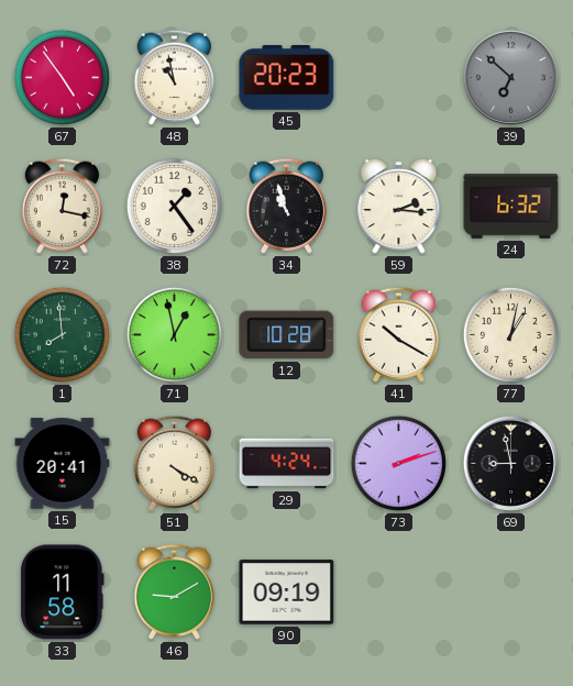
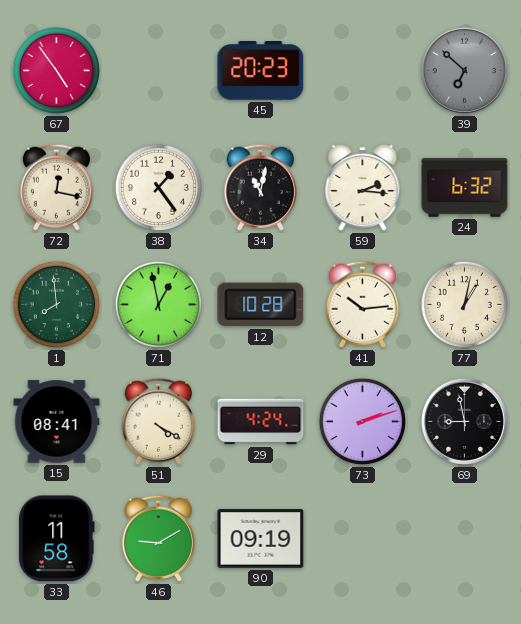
48: 10:58 -> none
34: 10:57 -> 11:02
41: 10:20 -> 10:14
15: 20:41 -> 08:41
